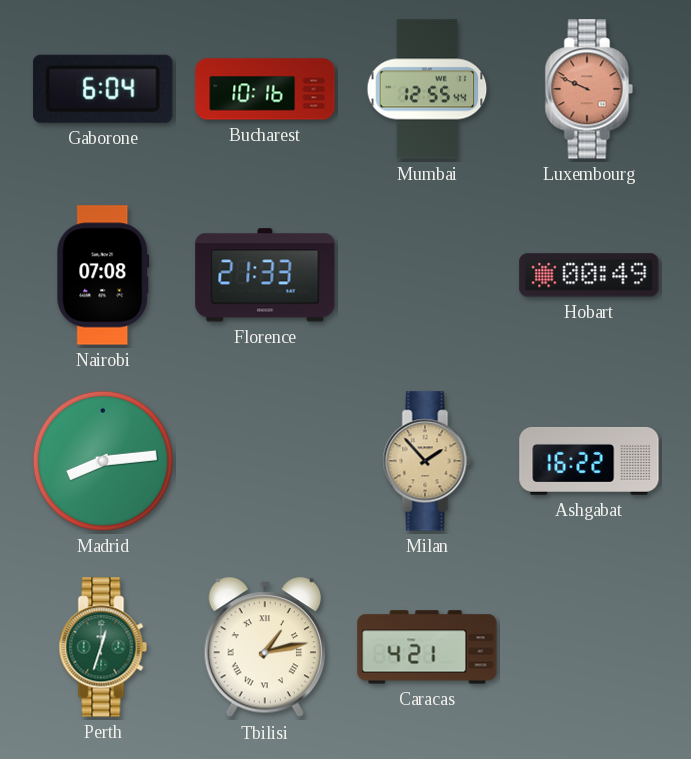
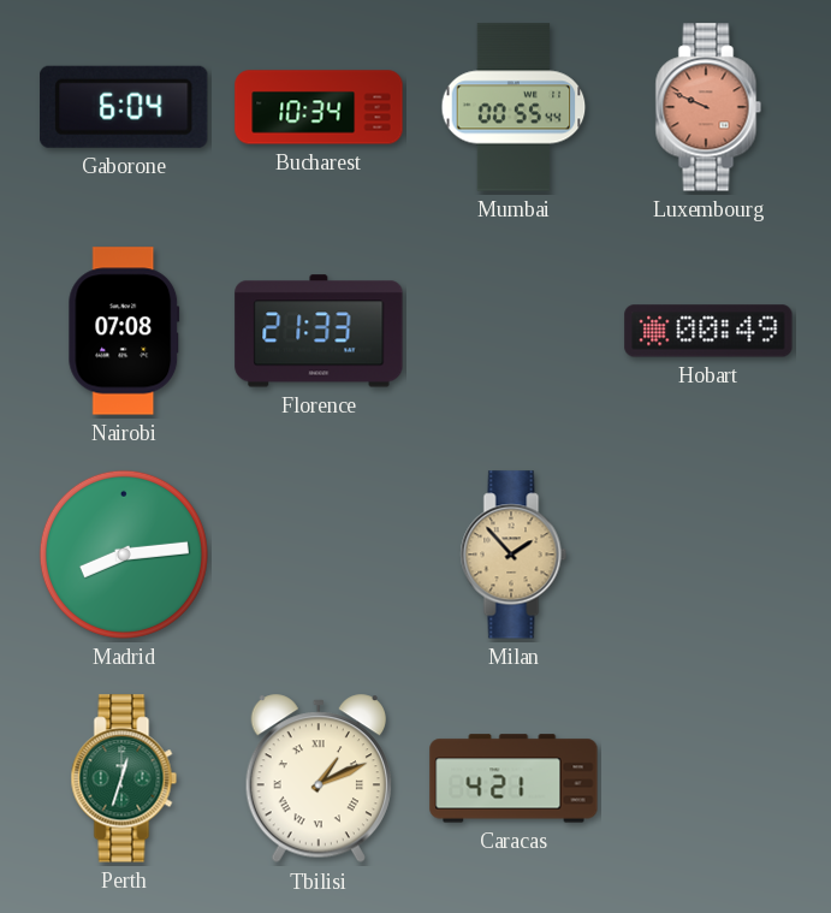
Bucharest: 10:16 -> 10:34
Mumbai: 12:55 -> 00:55
Ashgabat: 16:22 -> none
Tbilisi: 1:13 -> 1:11
